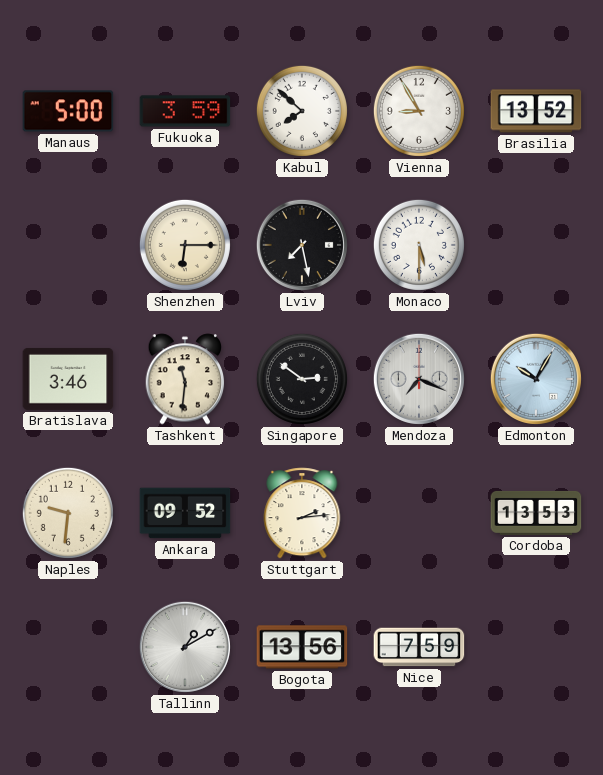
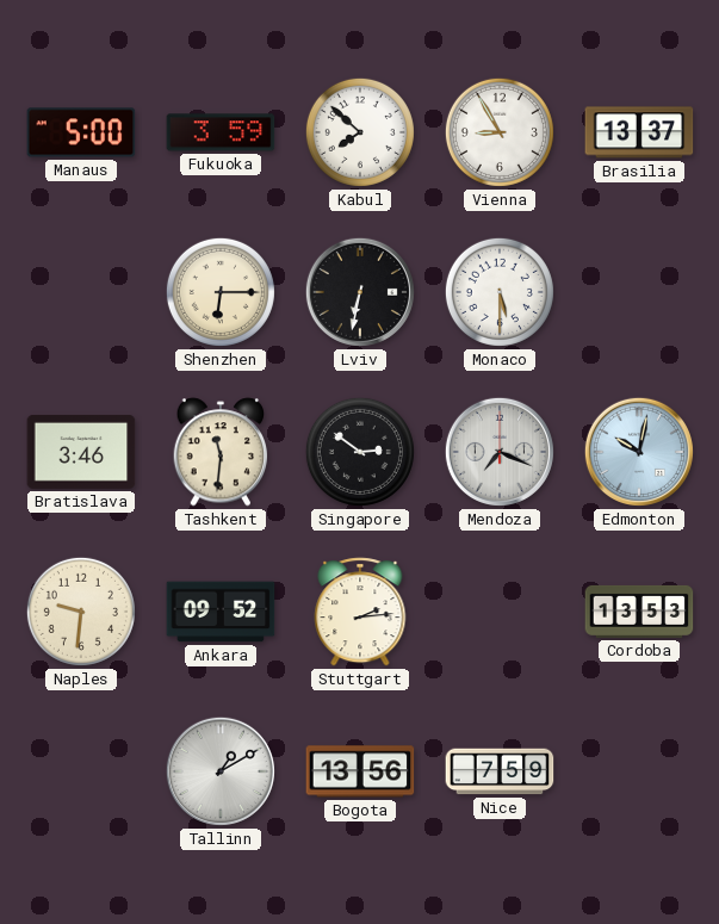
Brasilia: 13:52 -> 13:37
Lviv: 7:28 -> 6:32
Edmonton: 10:05 -> 10:02
